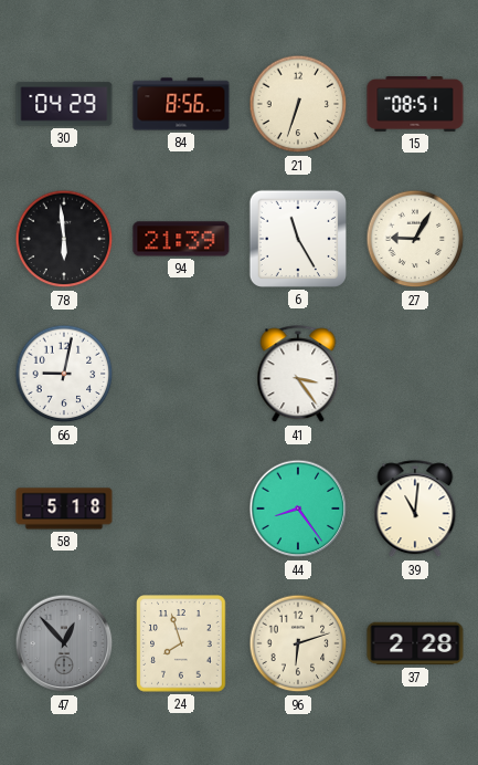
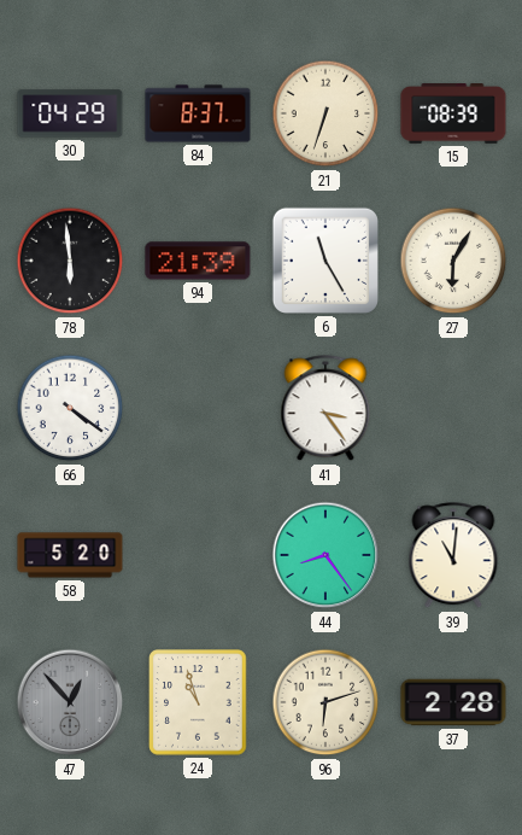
84: 8:56 -> 8:37
15: 08:51 -> 08:39
27: 9:05 -> 6:05
66: 9:02 -> 4:21
58: 5:18 -> 5:20
24: 7:57 -> 10:57
